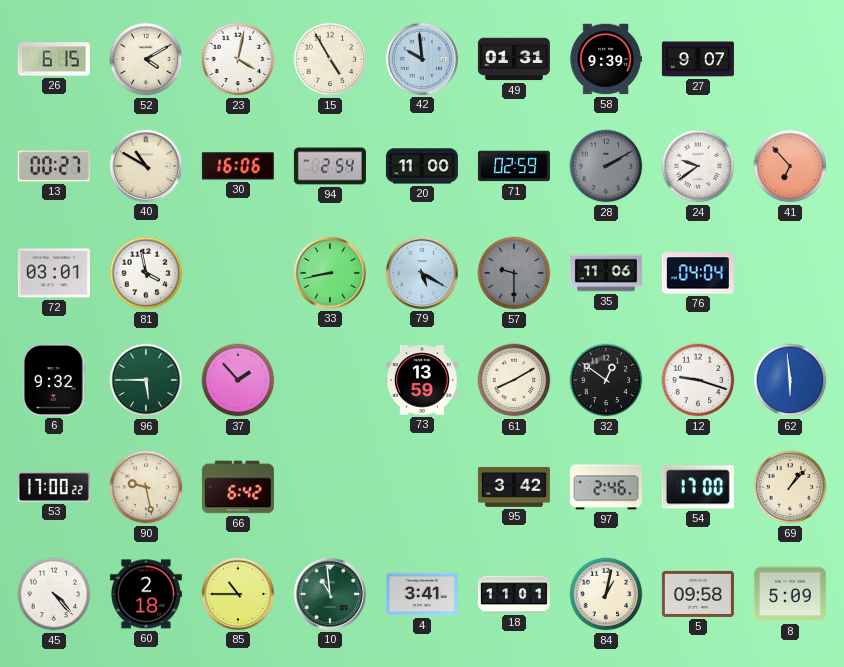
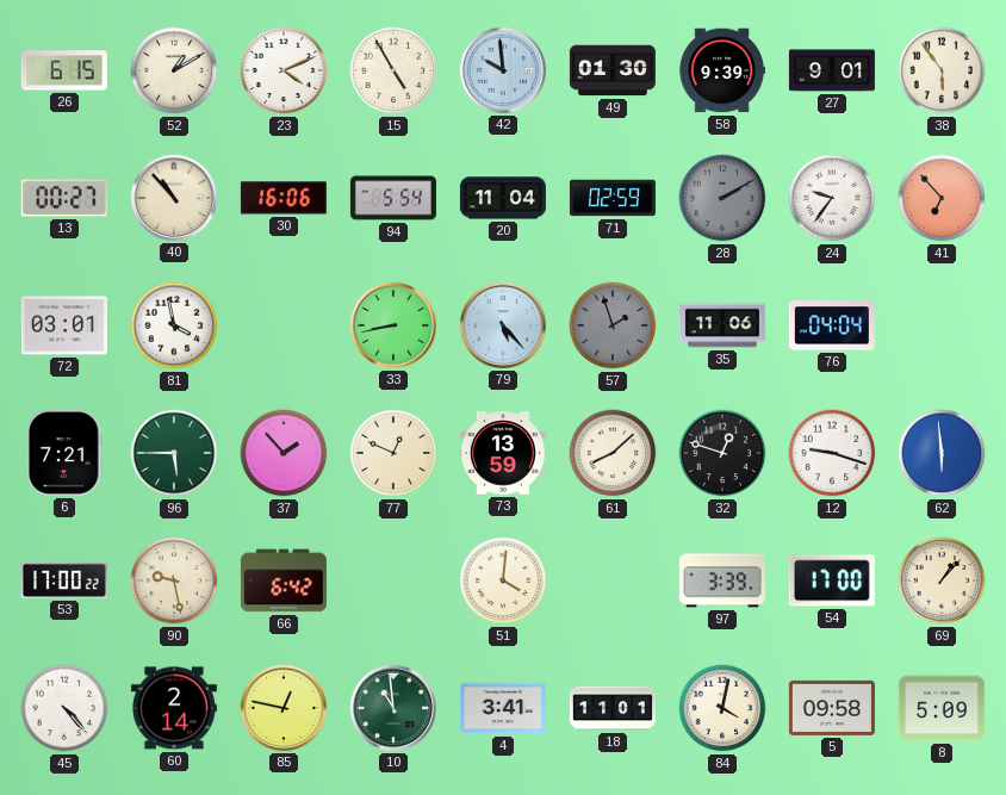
52: 4:10 -> 1:10
23: 4:02 -> 4:11
49: 01:31 -> 01:30
27: 9:07 -> 9:01
38: none -> 5:54
40: 10:50 -> 10:53
94: 2:54 -> 5:54
20: 11:00 -> 11:04
24: 9:39 -> 9:36
79: 5:20 -> 5:23
57: 9:30 -> 1:57
6: 9:32 -> 7:21
77: none -> 12:49
61: 8:10 -> 8:08
32: 12:51 -> 12:48
51: none -> 4:01
95: 3:42 -> none
97: 2:46 -> 3:39
60: 2:18 -> 2:14
85: 10:45 -> 12:47
84: 1:02 -> 4:02
